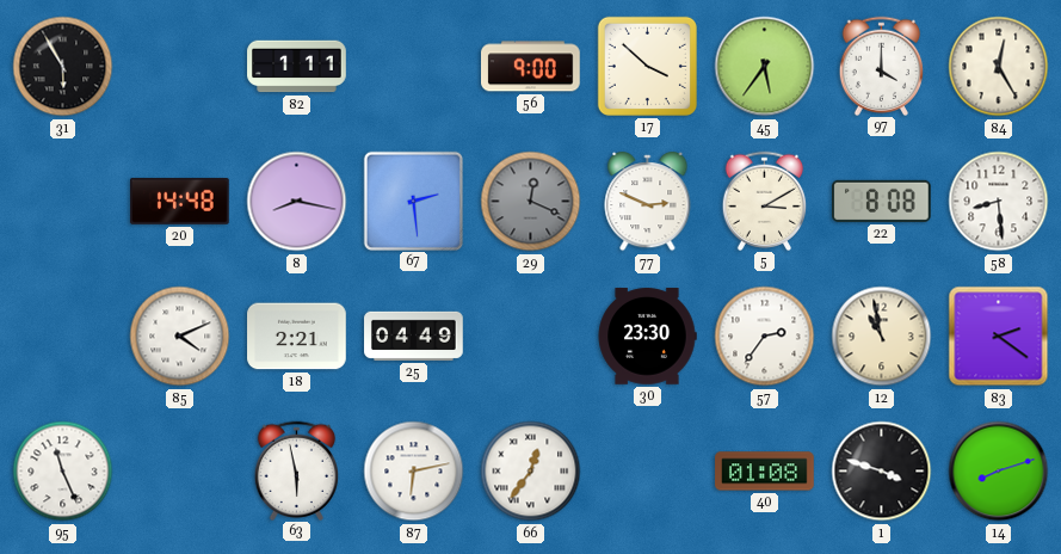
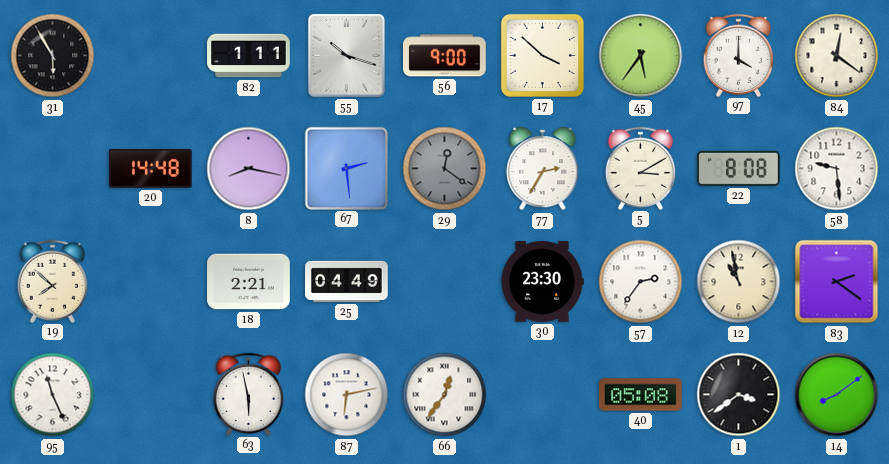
55: none -> 10:18
84: 12:25 -> 12:21
29: 12:19 -> 12:21
77: 2:49 -> 2:35
58: 8:29 -> 9:29
19: none -> 7:52
85: 4:11 -> none
40: 01:08 -> 05:08
1: 3:48 -> 3:39
14: 8:12 -> 8:09
